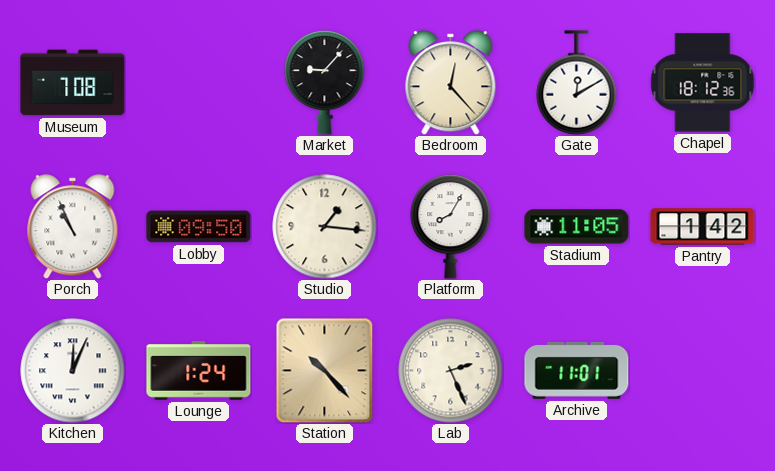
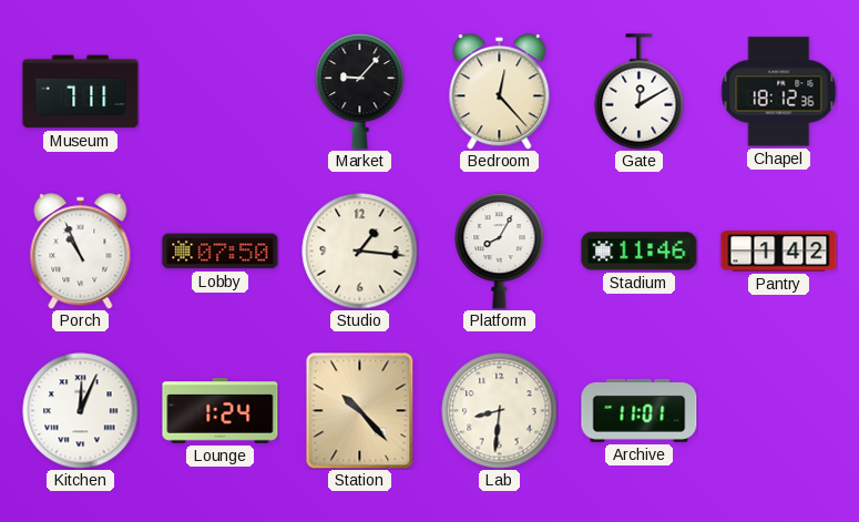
Museum: 7:08 -> 7:11
Lobby: 09:50 -> 07:50
Stadium: 11:05 -> 11:46
Lab: 2:26 -> 8:31
